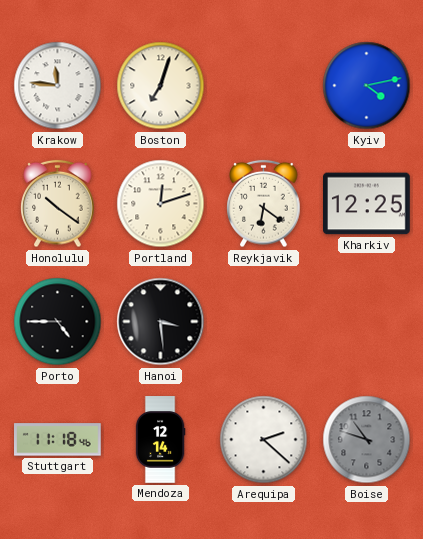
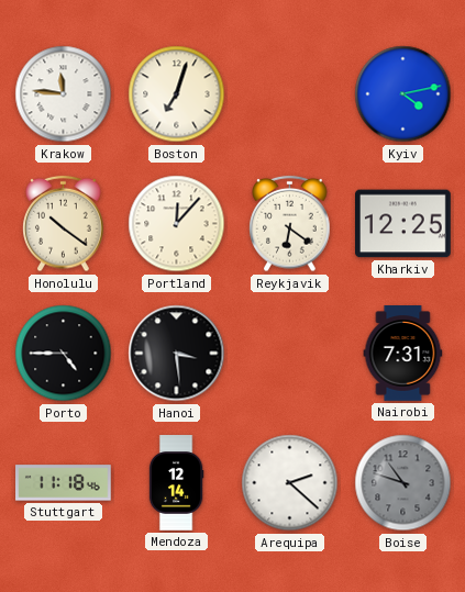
Portland: 12:12 -> 12:07
Nairobi: none -> 7:31
